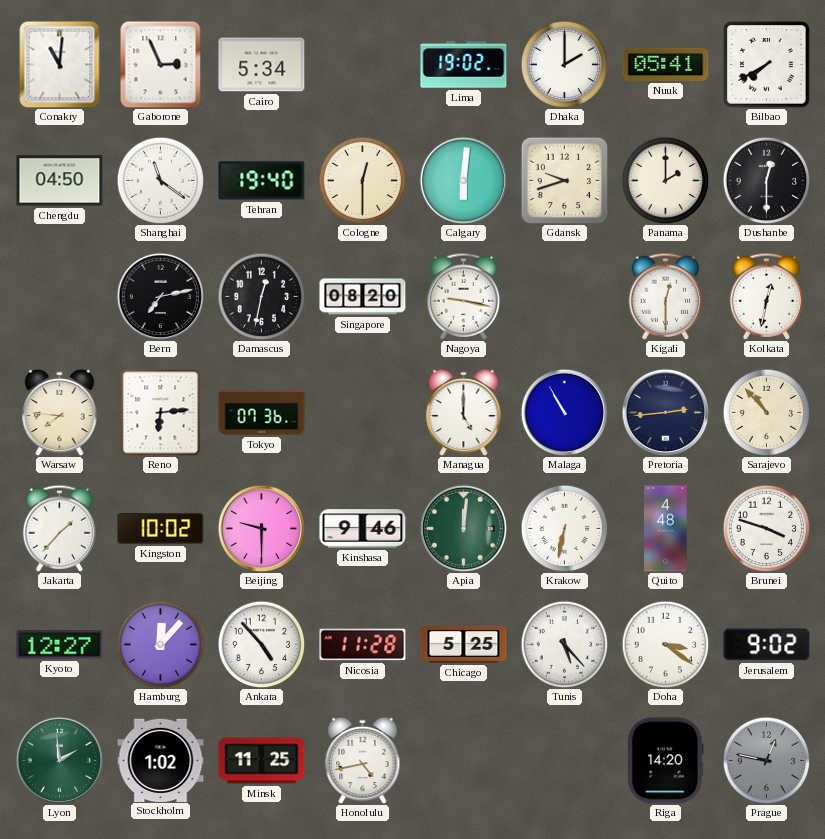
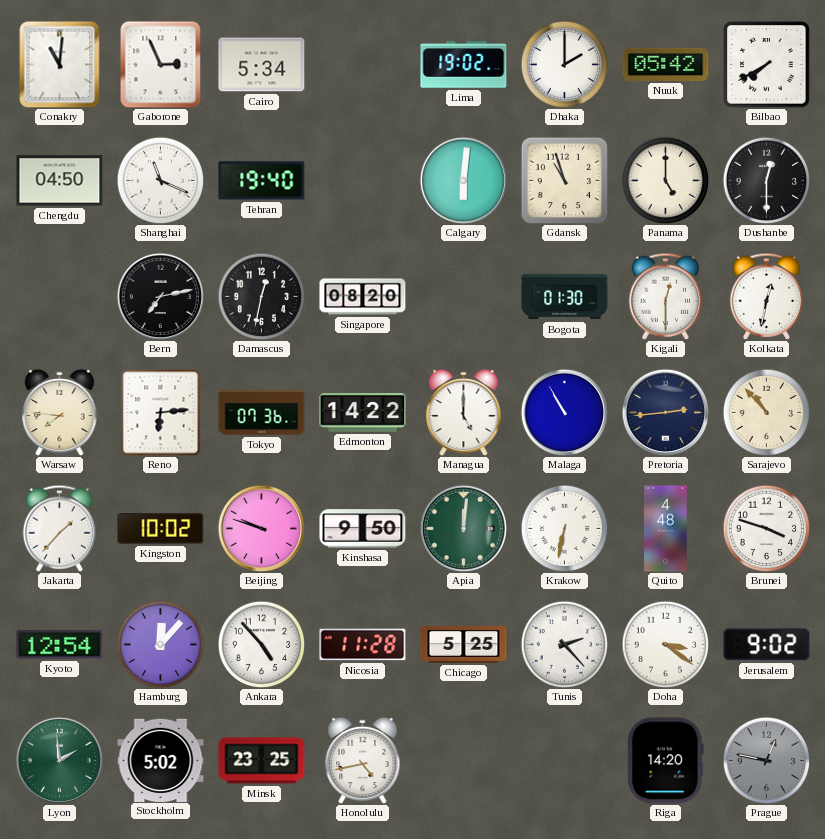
Nuuk: 05:41 -> 05:42
Shanghai: 11:21 -> 11:19
Cologne: 12:30 -> none
Gdansk: 9:42 -> 10:57
Panama: 2:00 -> 5:00
Nagoya: 9:17 -> none
Bogota: none -> 01:30
Edmonton: none -> 14:22
Beijing: 9:30 -> 9:48
Kinshasa: 9:46 -> 9:50
Kyoto: 12:27 -> 12:54
Tunis: 5:23 -> 2:23
Stockholm: 1:02 -> 5:02
Minsk: 11:25 -> 23:25
